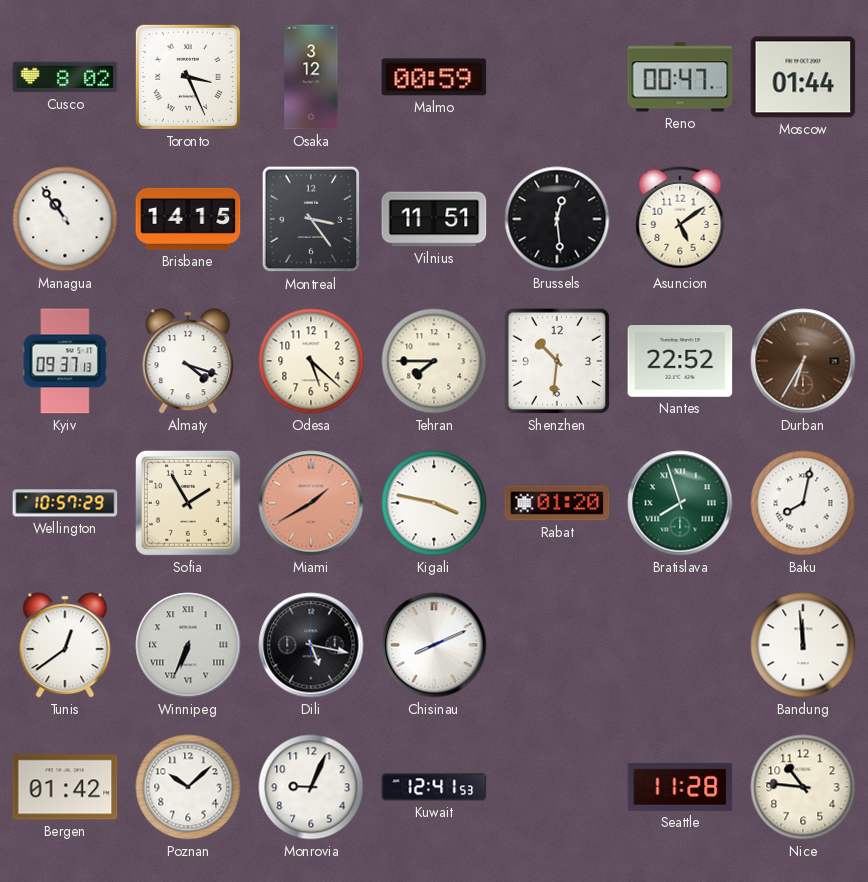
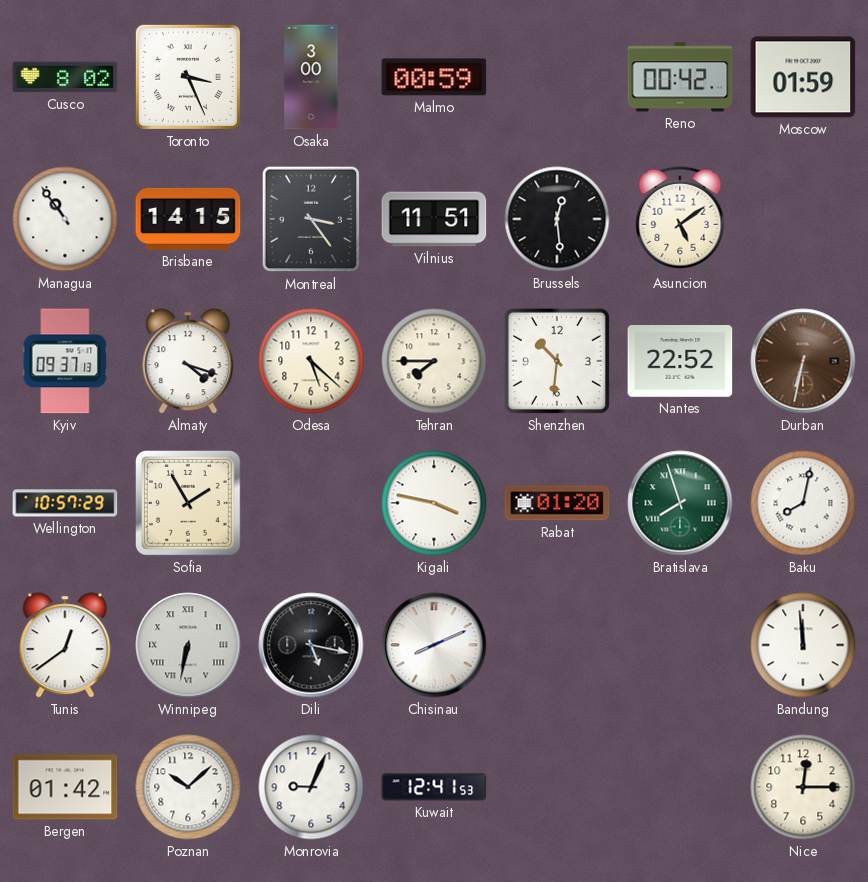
Osaka: 3:12 -> 3:00
Reno: 00:47 -> 00:42
Moscow: 01:44 -> 01:59
Durban: 6:35 -> 6:32
Miami: 1:40 -> none
Winnipeg: 6:34 -> 6:32
Seattle: 11:28 -> none
Nice: 10:46 -> 12:15
